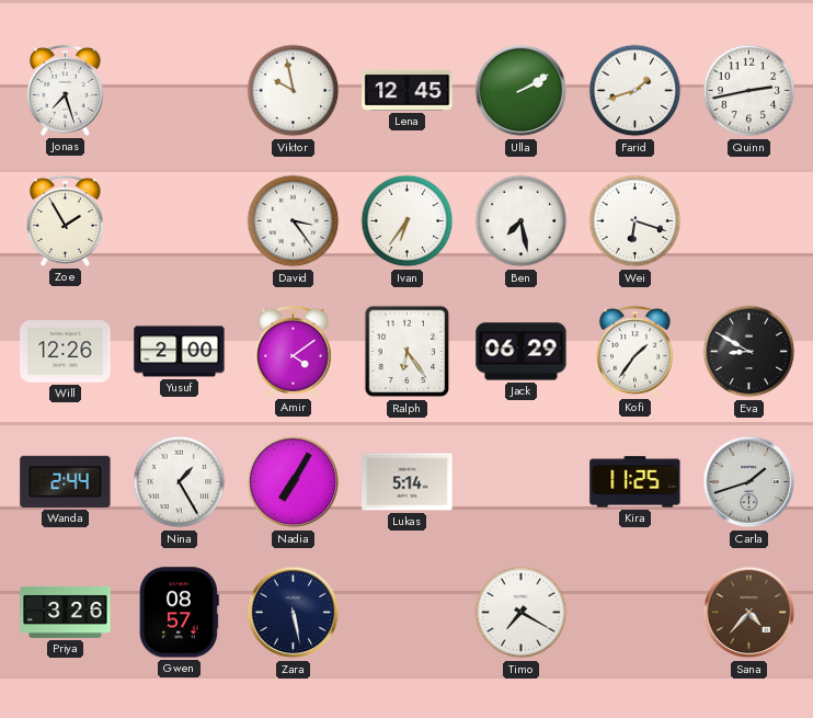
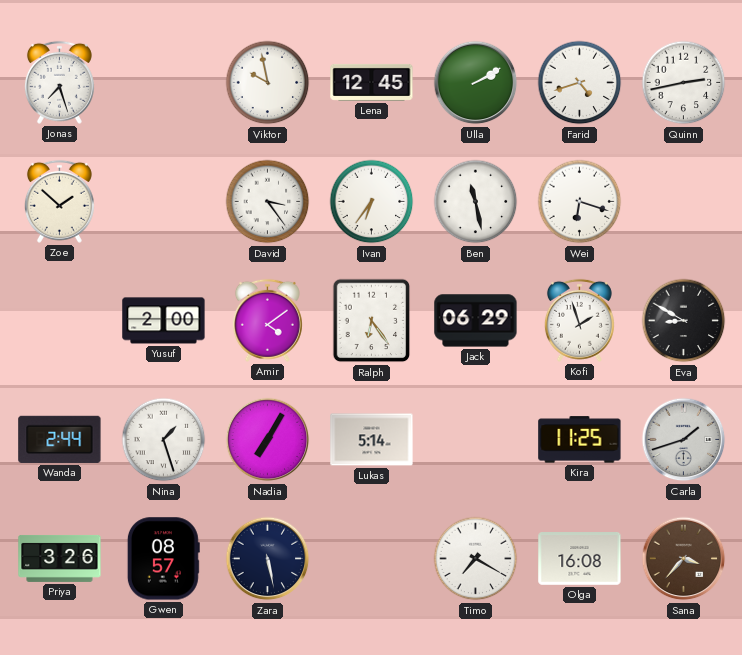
Farid: 1:42 -> 4:42
Zoe: 1:55 -> 1:52
Ben: 7:28 -> 11:28
Will: 12:26 -> none
Kofi: 1:36 -> 1:57
Nina: 1:25 -> 1:27
Olga: none -> 16:08
Sana: 4:37 -> 3:37
